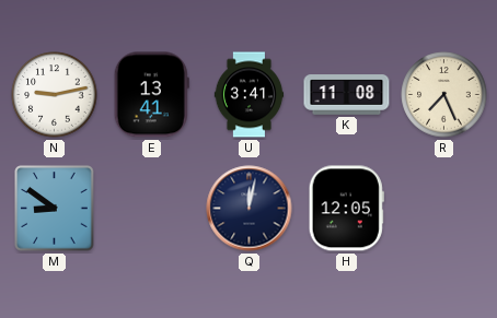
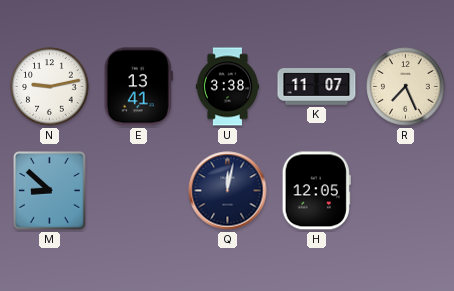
U: 3:41 -> 3:38
K: 11:08 -> 11:07
M: 8:51 -> 8:52
